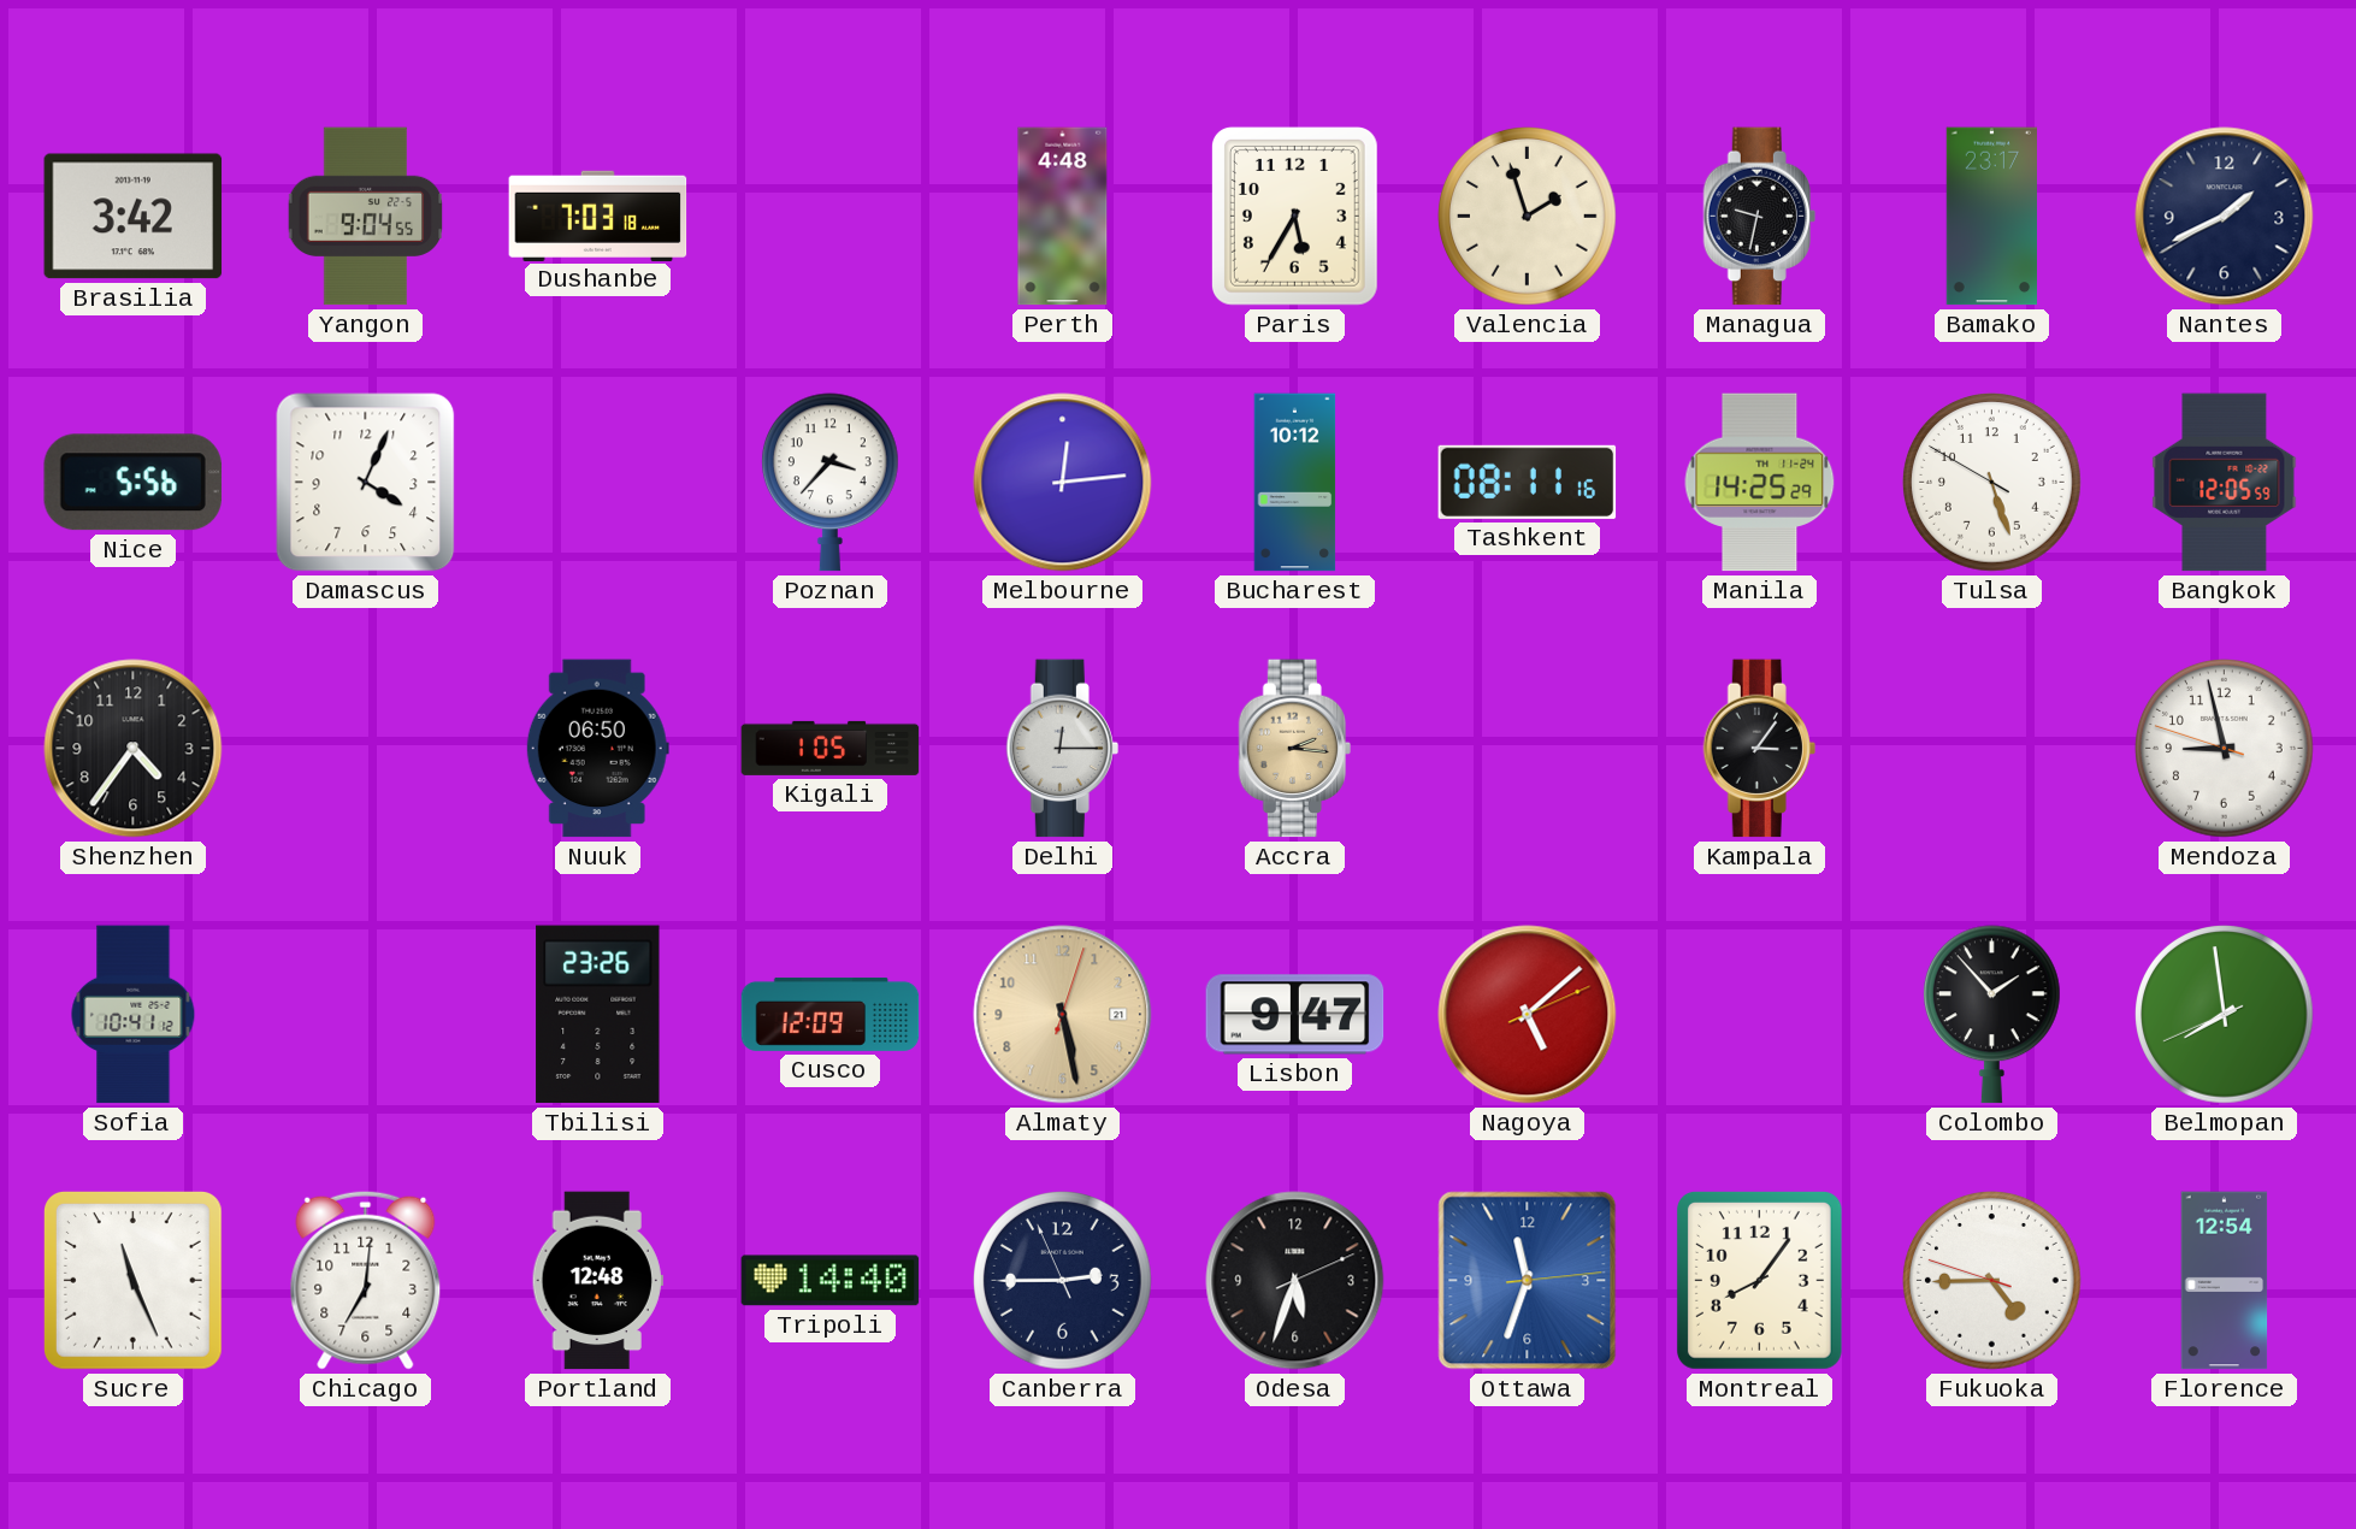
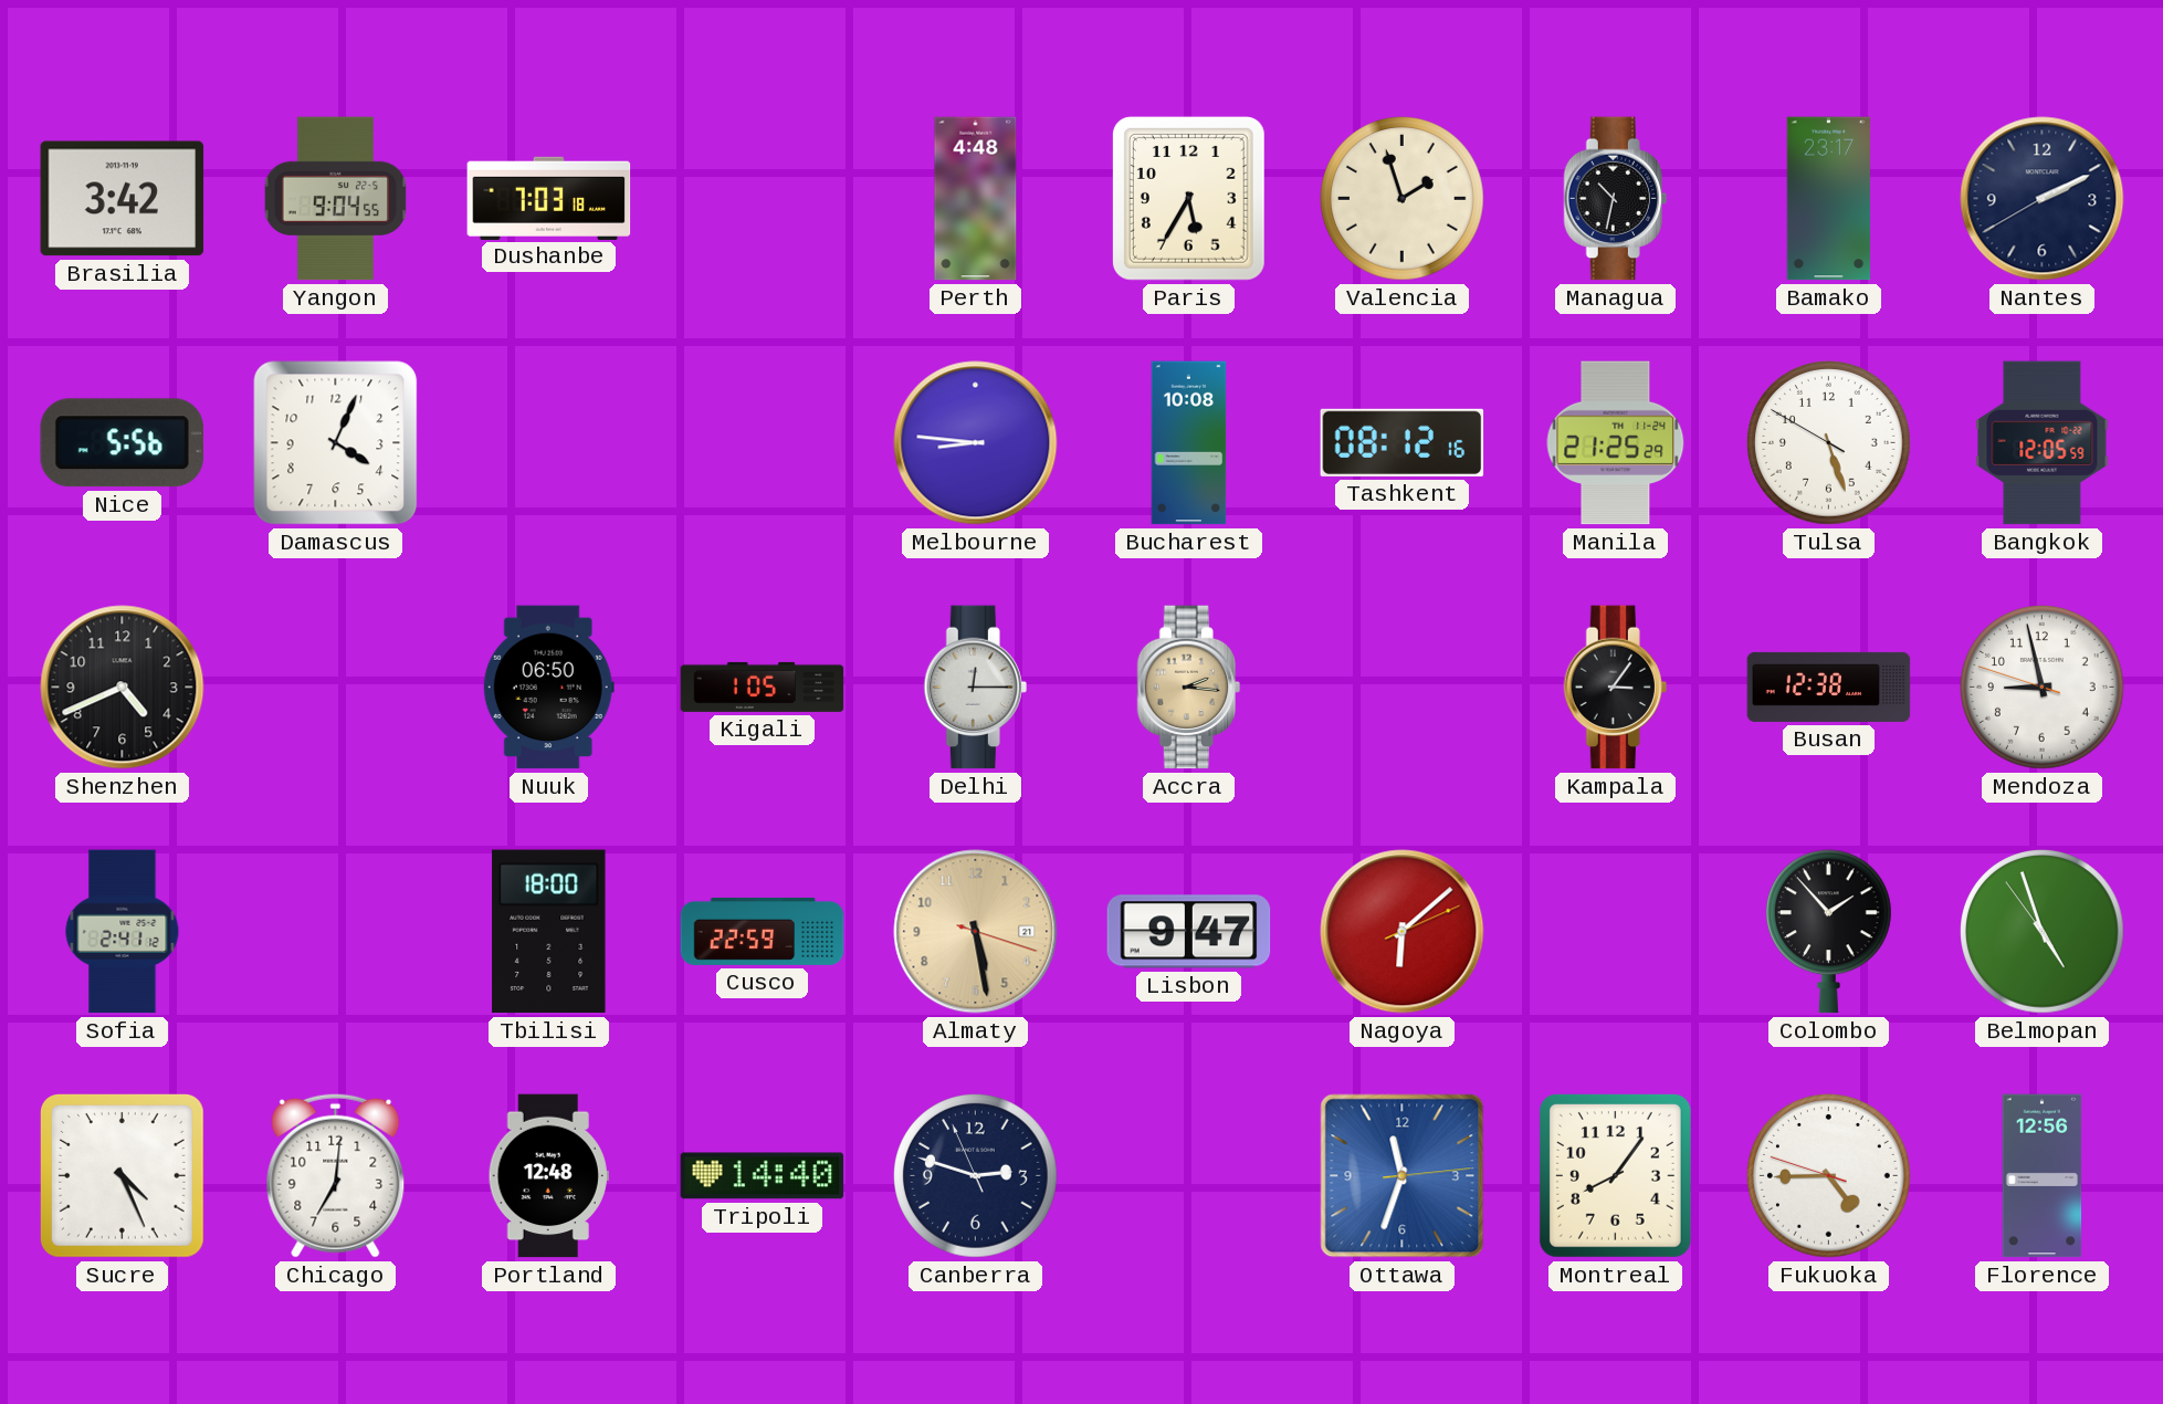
Managua: 9:32 -> 10:32
Nantes: 1:40 -> 2:10
Poznan: 3:37 -> none
Melbourne: 12:14 -> 8:46
Bucharest: 10:12 -> 10:08
Tashkent: 08:11 -> 08:12
Manila: 14:25 -> 21:25
Shenzhen: 4:36 -> 4:41
Busan: none -> 12:38
Sofia: 10:41 -> 2:41
Tbilisi: 23:26 -> 18:00
Cusco: 12:09 -> 22:59
Almaty: 5:28:03 -> 5:28:18
Nagoya: 5:08 -> 6:08
Belmopan: 7:58 -> 4:56
Sucre: 11:26 -> 4:26
Canberra: 2:44 -> 2:47
Odesa: 5:33 -> none
Florence: 12:54 -> 12:56
